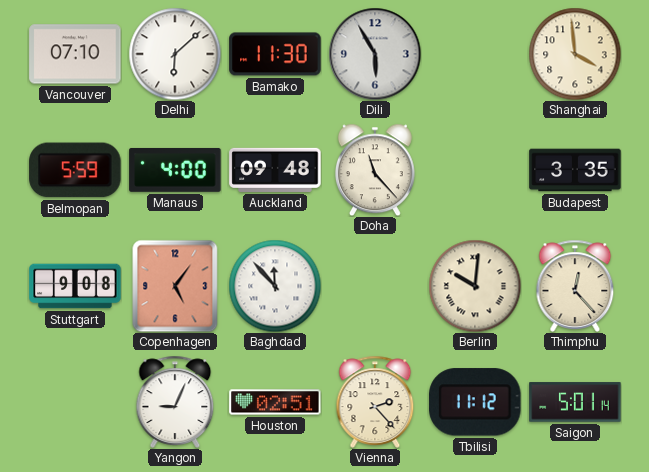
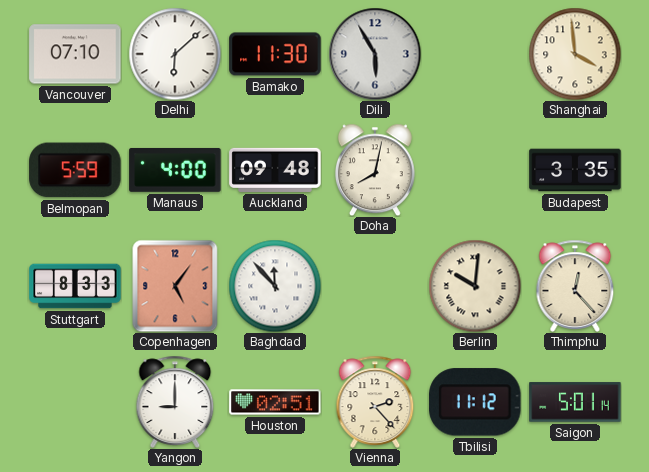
Doha: 11:23 -> 8:02
Stuttgart: 9:08 -> 8:33
Yangon: 9:04 -> 9:00
